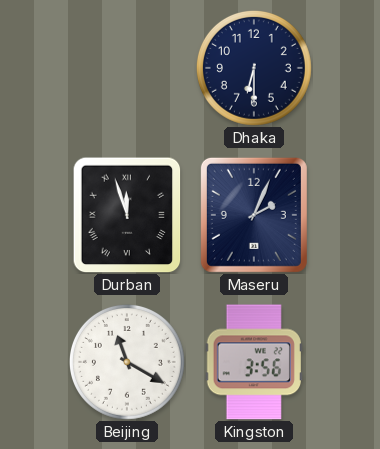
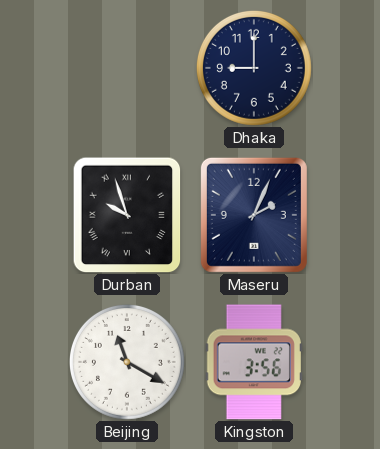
Dhaka: 6:30 -> 9:00
Durban: 11:57 -> 9:57
